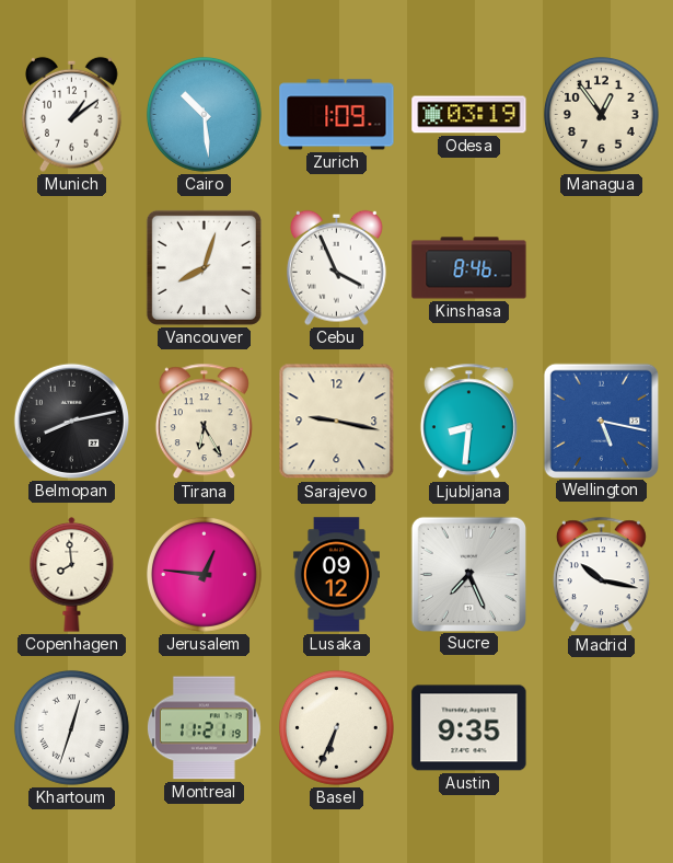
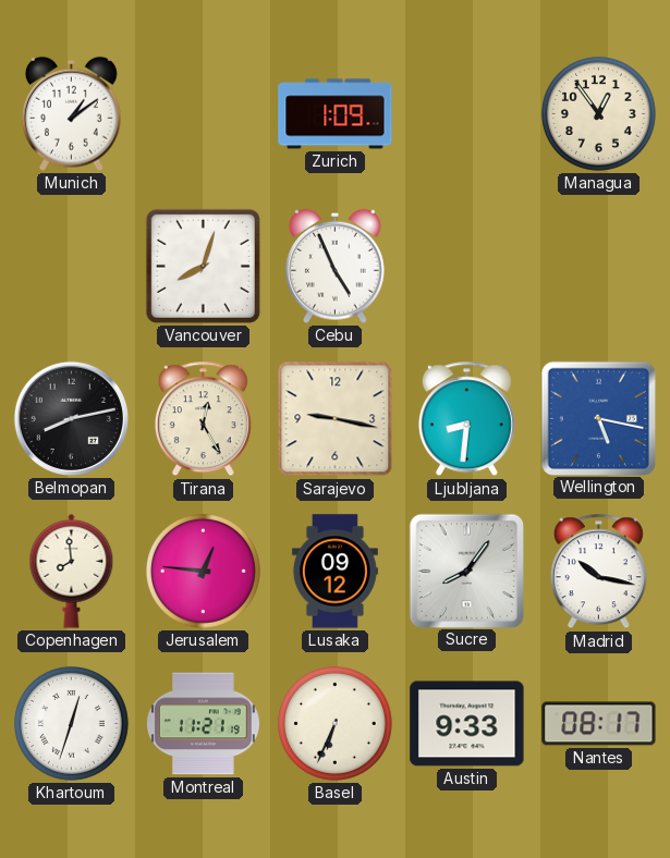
Cairo: 10:29 -> none
Odesa: 03:19 -> none
Cebu: 3:56 -> 4:56
Kinshasa: 8:46 -> none
Tirana: 6:25 -> 12:25
Sucre: 7:26 -> 8:06
Austin: 9:35 -> 9:33
Nantes: none -> 08:17
